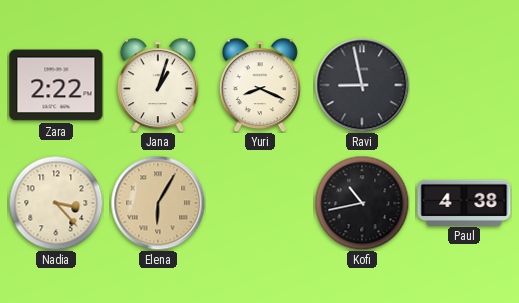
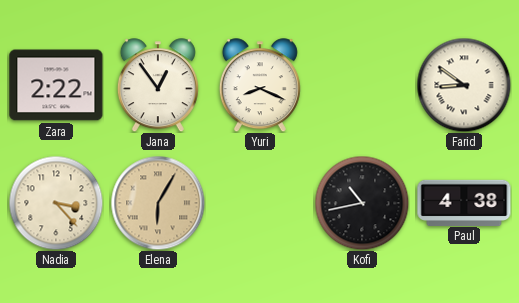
Jana: 1:03 -> 12:54
Ravi: 8:58 -> none
Farid: none -> 8:51
